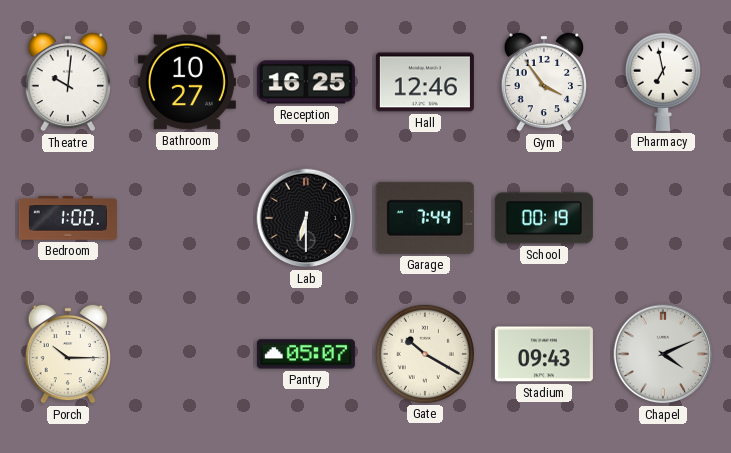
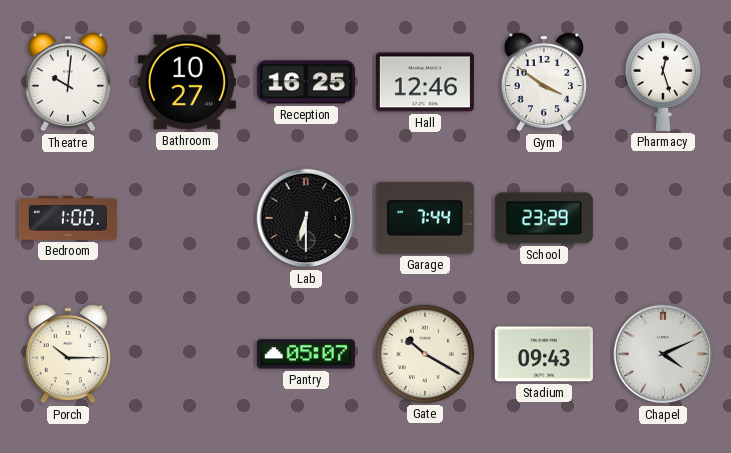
Gym: 3:54 -> 3:51
Pharmacy: 6:58 -> 12:27
School: 00:19 -> 23:29
